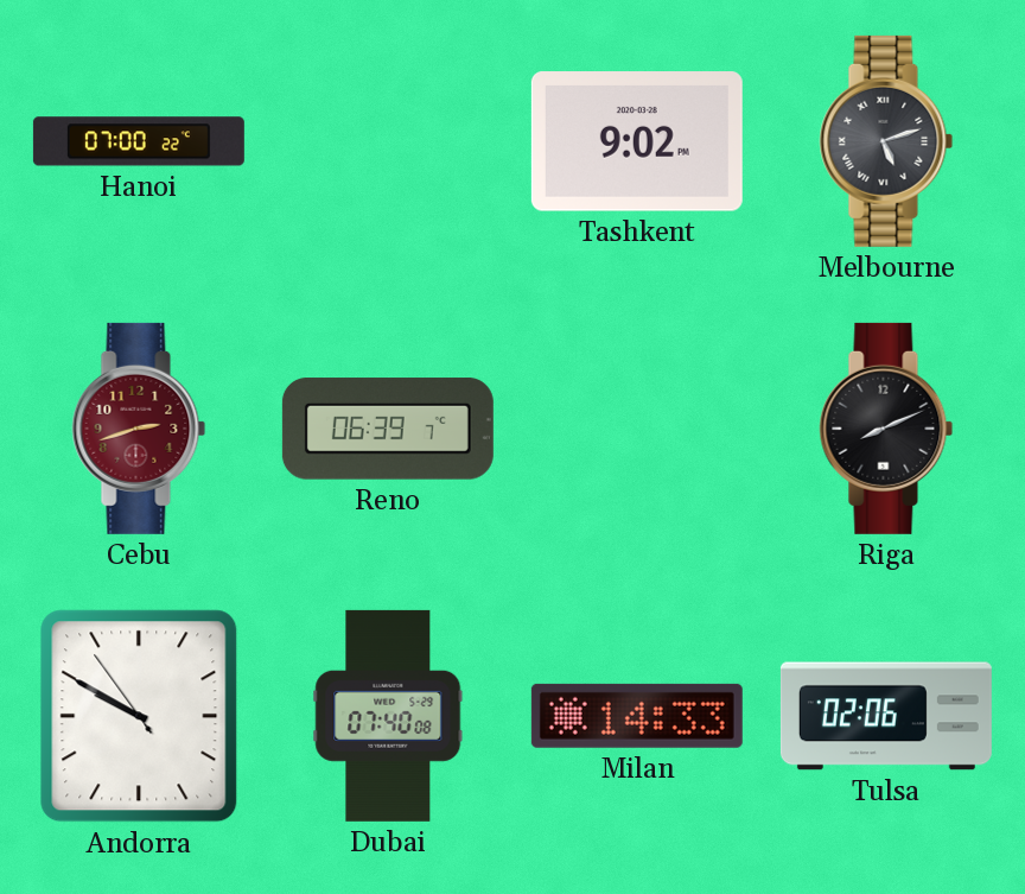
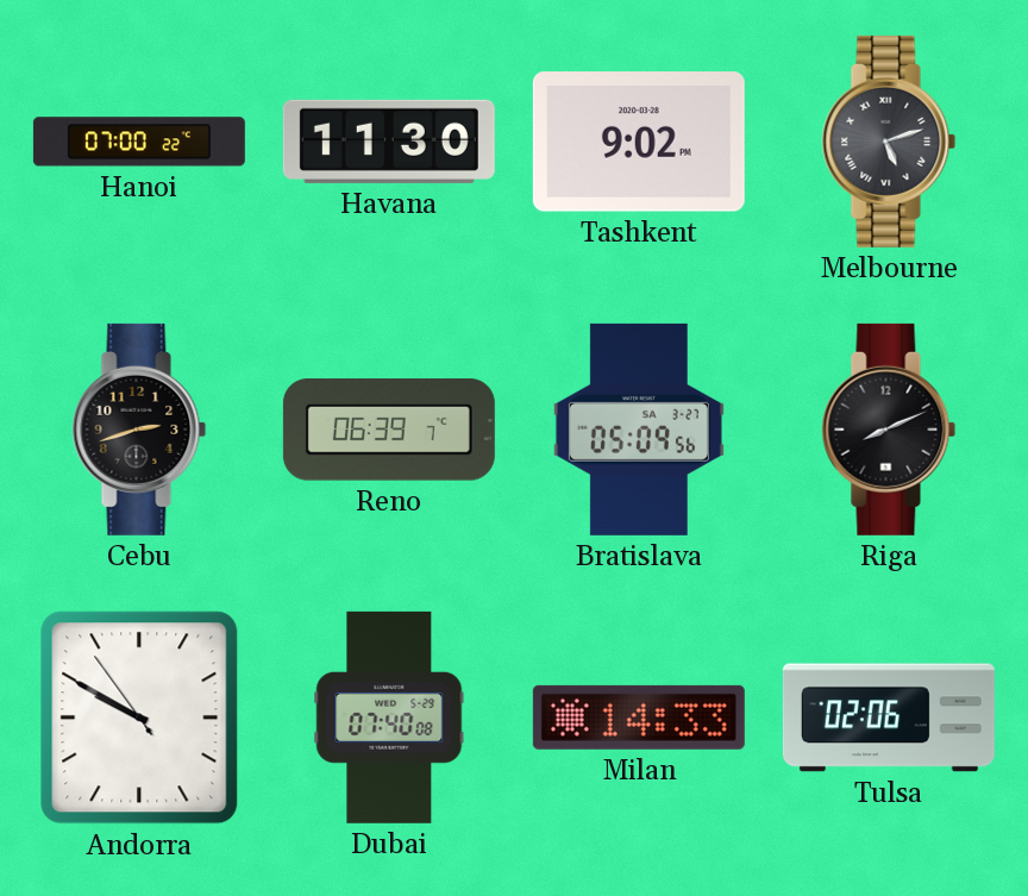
Havana: none -> 11:30
Cebu dial: burgundy -> black
Bratislava: none -> 05:09
